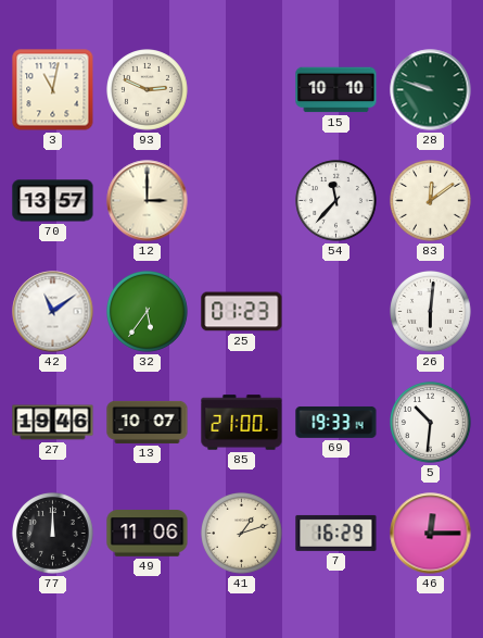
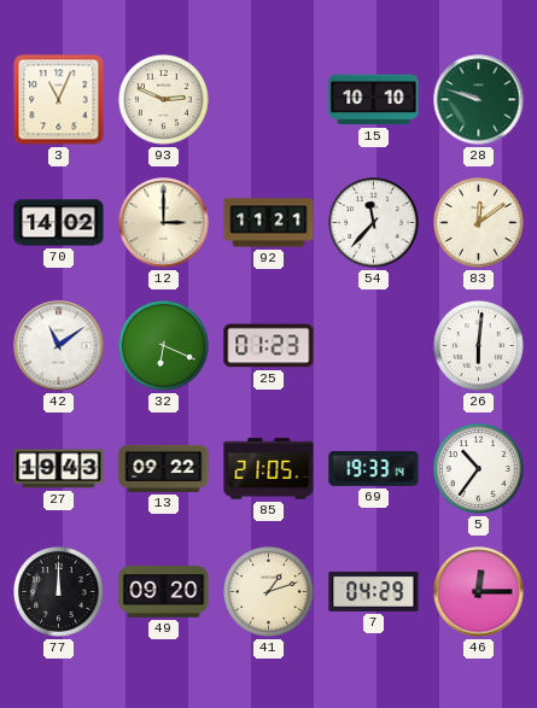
3: 11:02 -> 11:04
70: 13:57 -> 14:02
92: none -> 11:21
32: 5:36 -> 6:19
27: 19:46 -> 19:43
13: 10:07 -> 09:22
85: 21:00 -> 21:05
5: 10:31 -> 10:36
49: 11:06 -> 09:20
7: 16:29 -> 04:29
